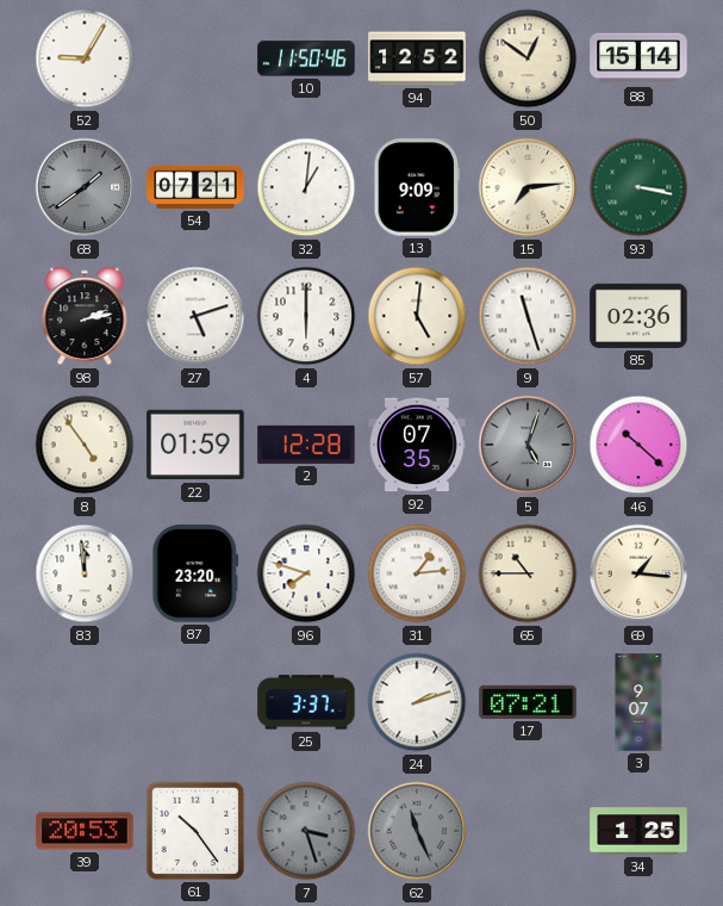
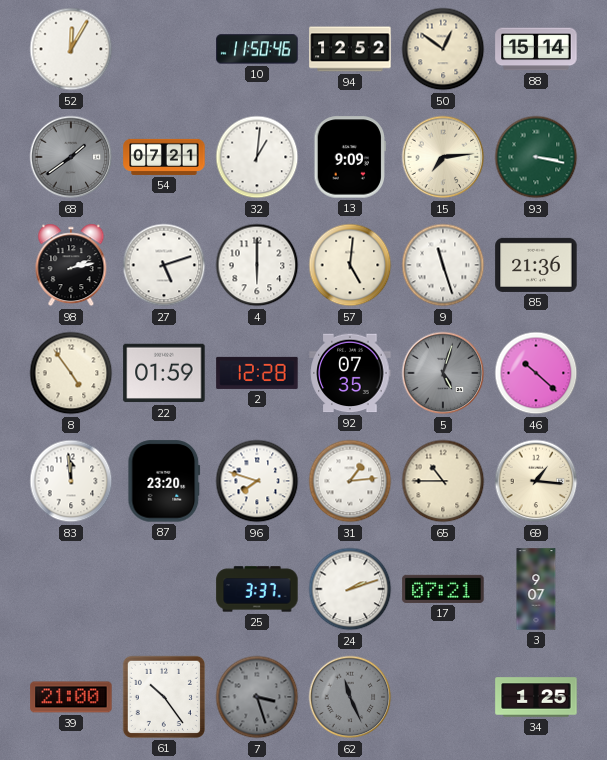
52: 9:05 -> 12:05
85: 02:36 -> 21:36
39: 20:53 -> 21:00
